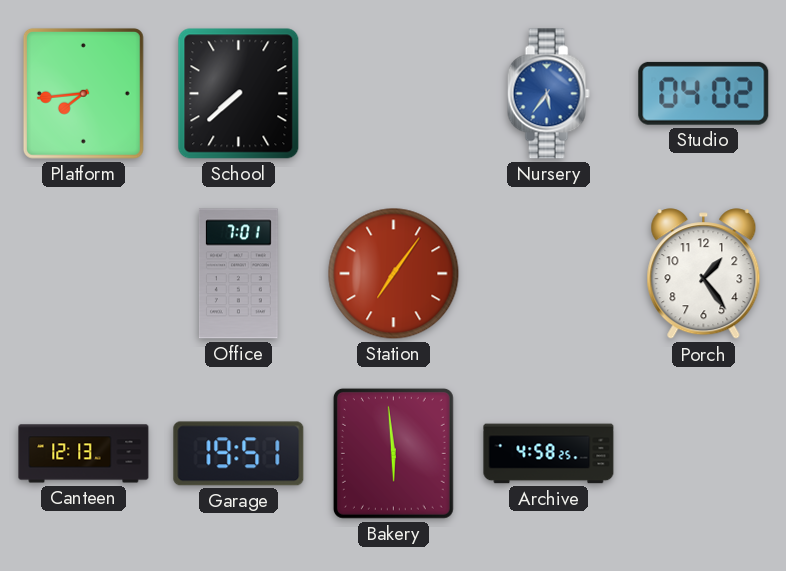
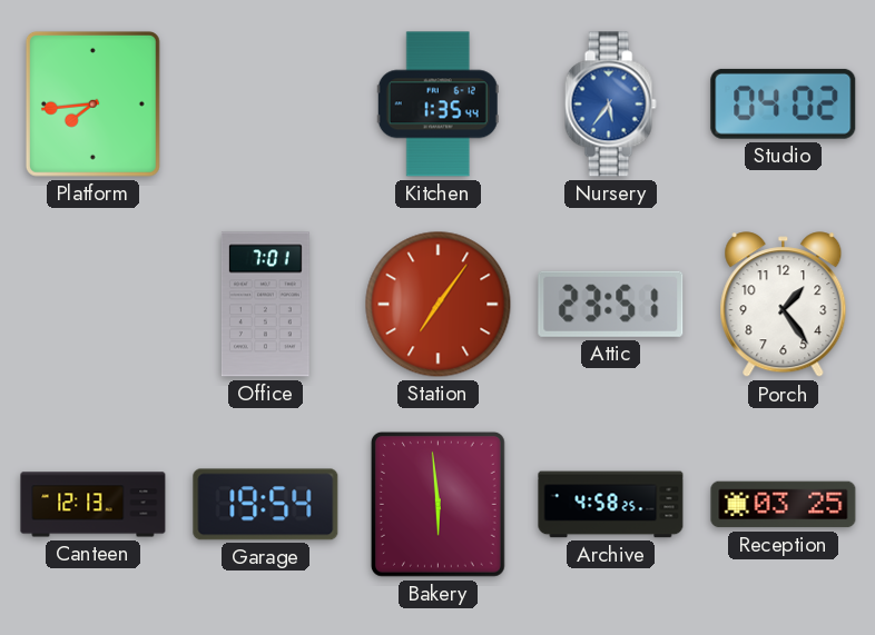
School: 7:38 -> none
Kitchen: none -> 1:35
Attic: none -> 23:51
Garage: 19:51 -> 19:54
Reception: none -> 03:25
